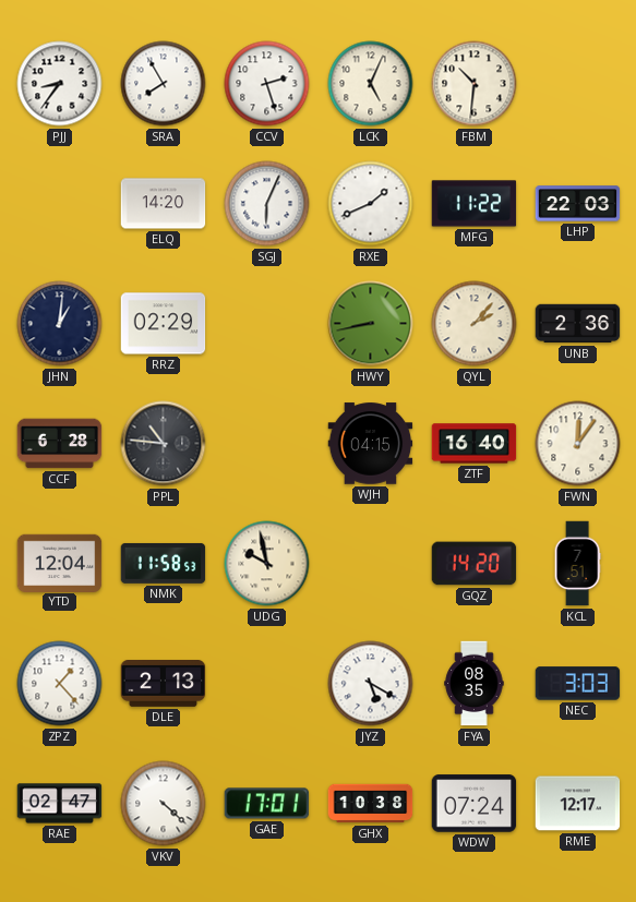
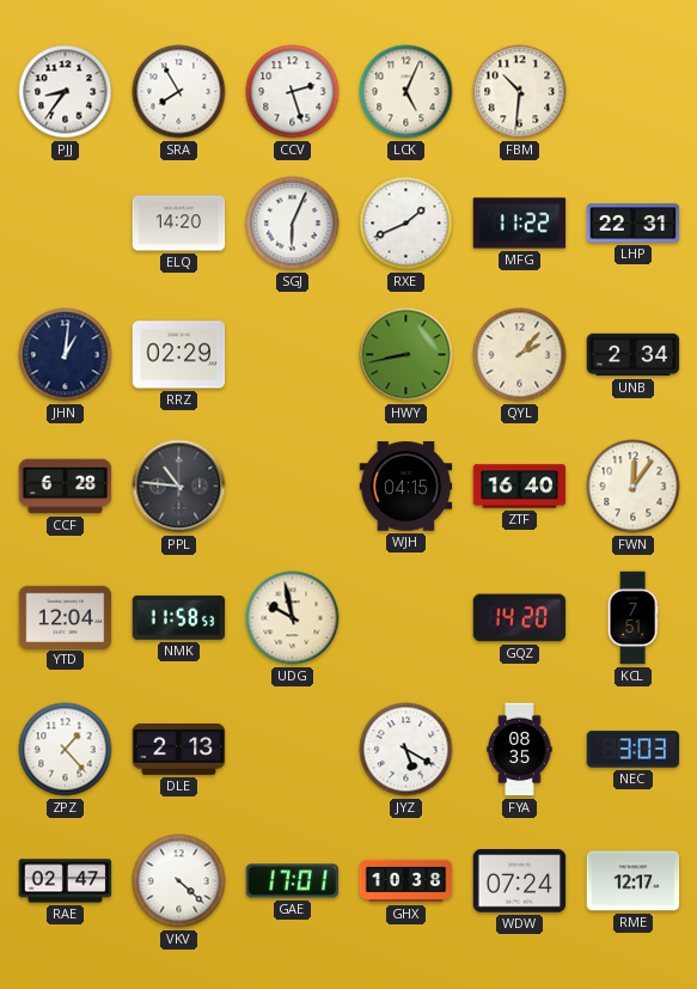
LHP: 22:03 -> 22:31
UNB: 2:36 -> 2:34
